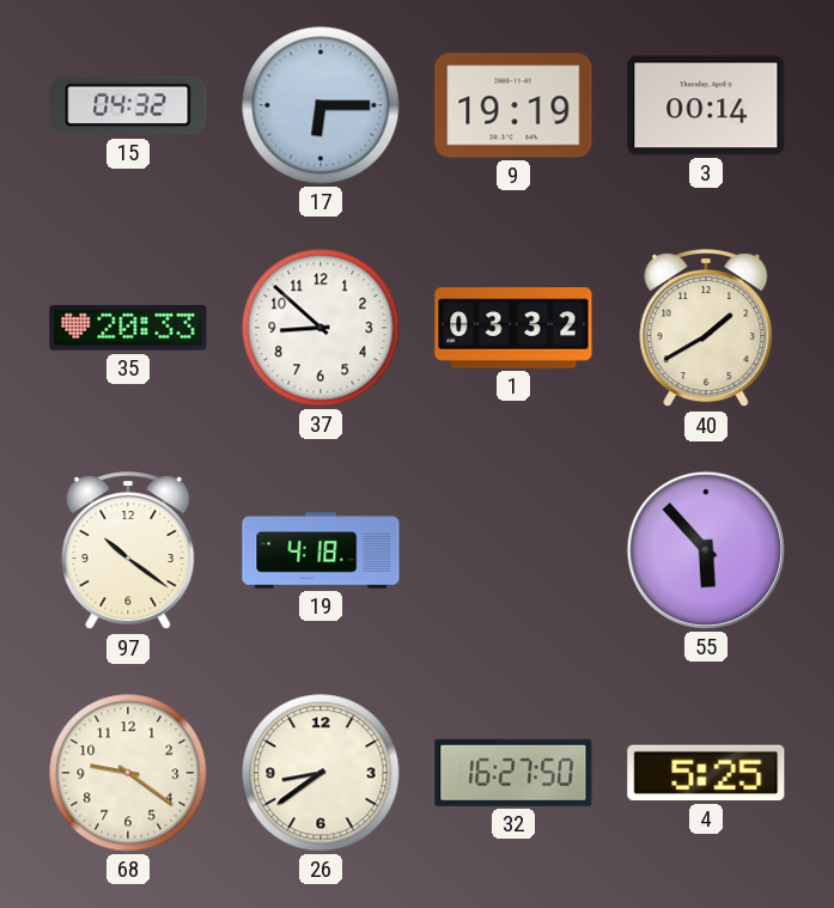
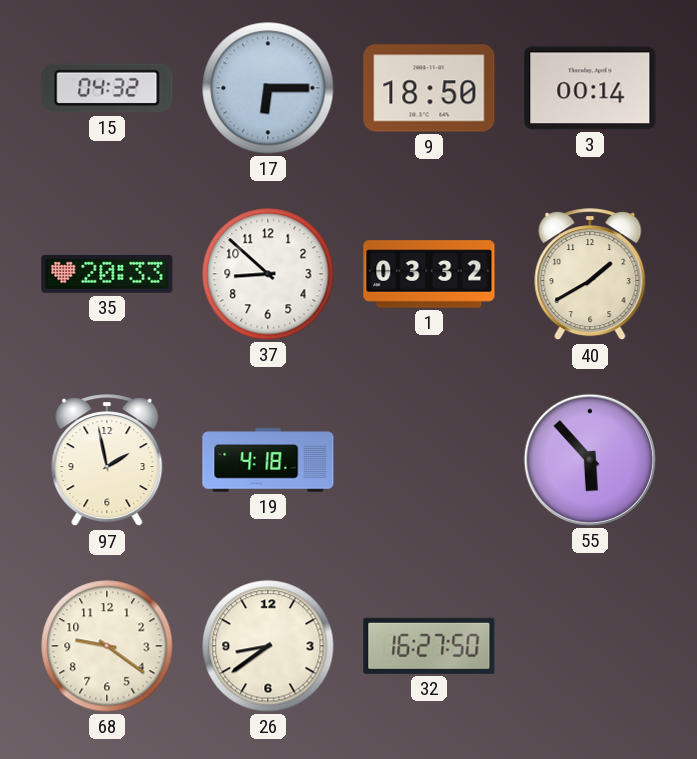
9: 19:19 -> 18:50
97: 10:21 -> 1:58
4: 5:25 -> none
